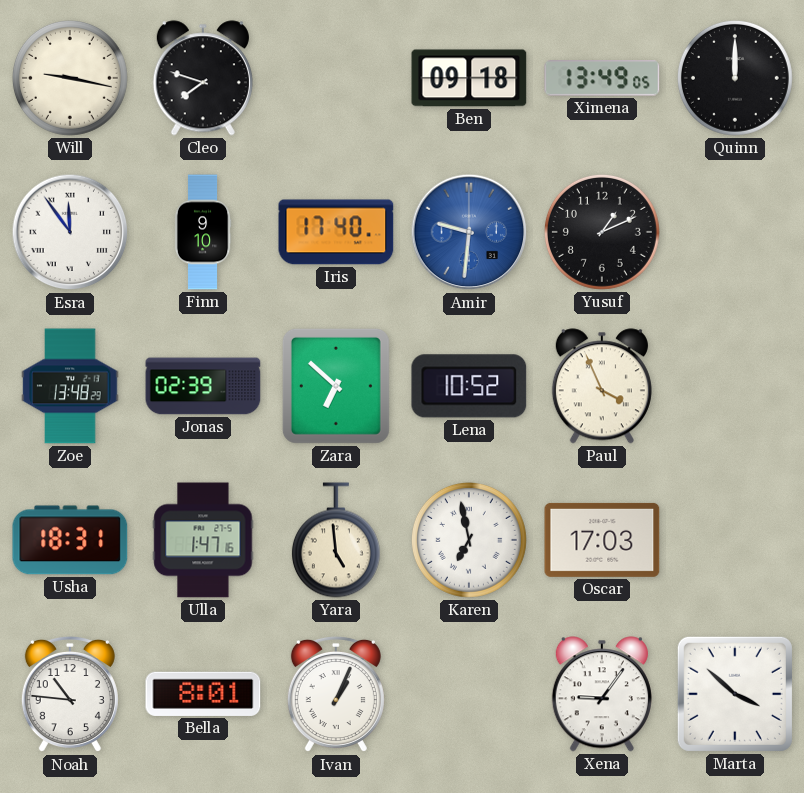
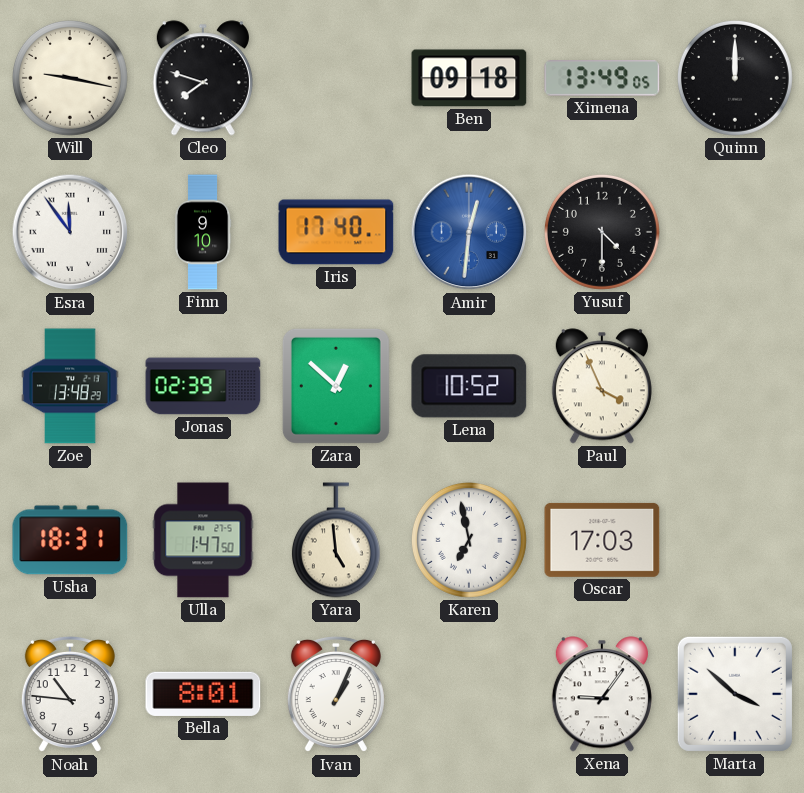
Amir: 9:31 -> 12:31
Yusuf: 1:11 -> 4:30
Zara: 6:52 -> 12:52
Ulla: 1:47:16 -> 1:47:50
